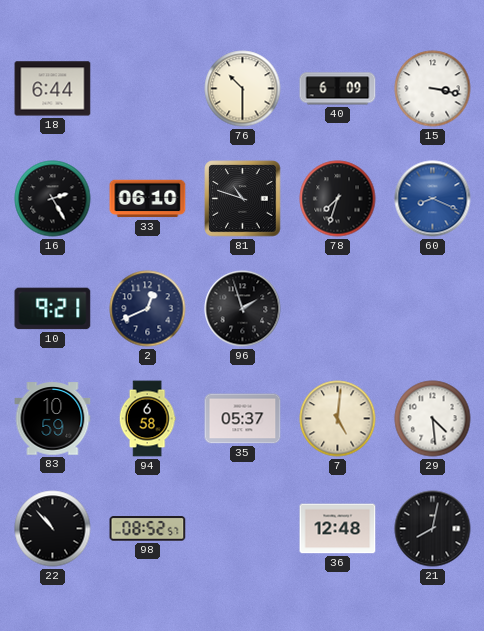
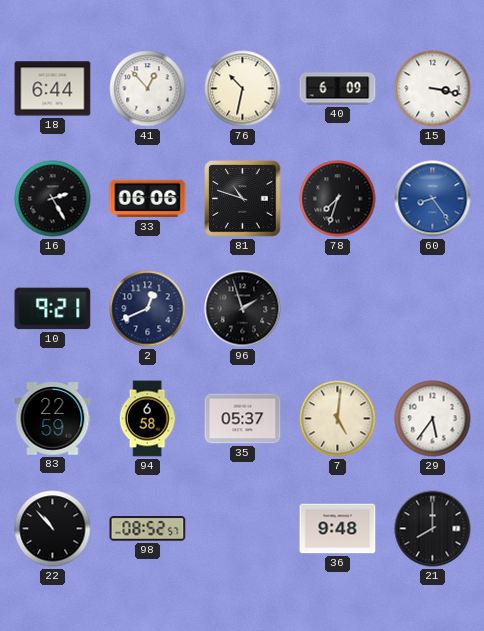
41: none -> 12:53
76: 10:30 -> 10:32
33: 06:10 -> 06:06
60: 8:19 -> 8:24
83: 10:59 -> 22:59
29: 4:29 -> 5:36
36: 12:48 -> 9:48
21: 8:02 -> 8:00
